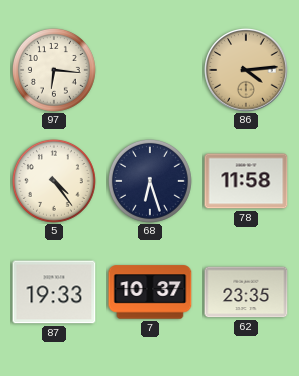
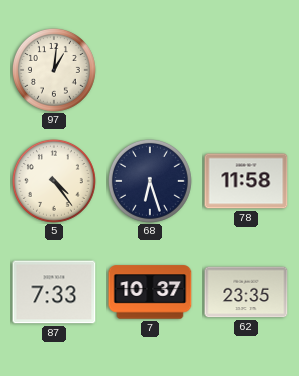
97: 6:16 -> 1:01
86: 4:14 -> none
87: 19:33 -> 7:33
